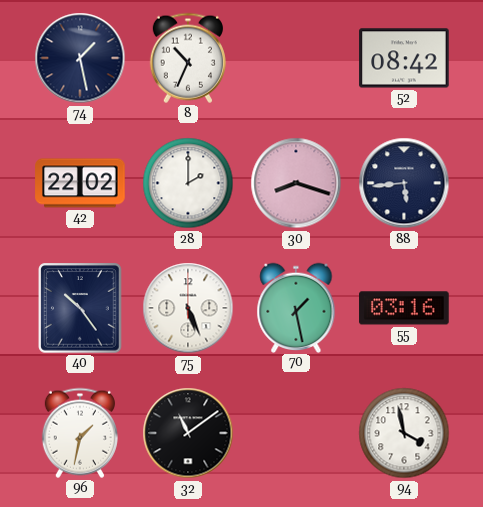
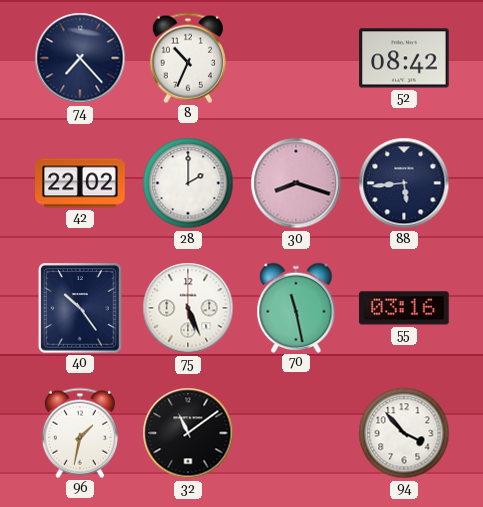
74: 1:28 -> 7:23
70: 1:28 -> 11:28
94: 3:58 -> 3:53
